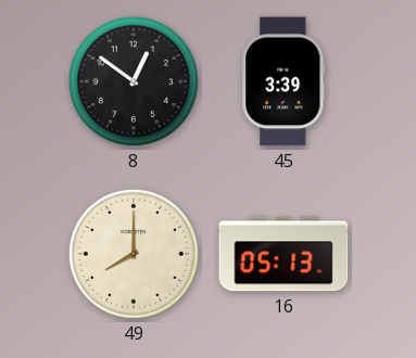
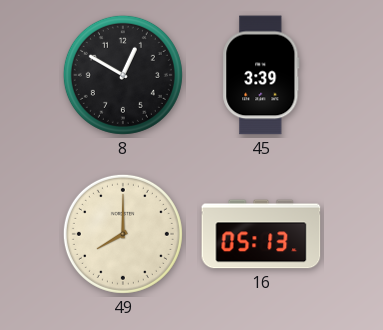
8: 12:51 -> 12:50
